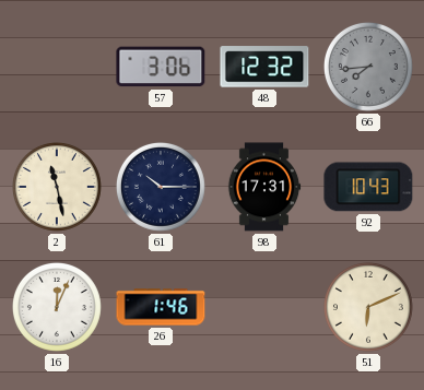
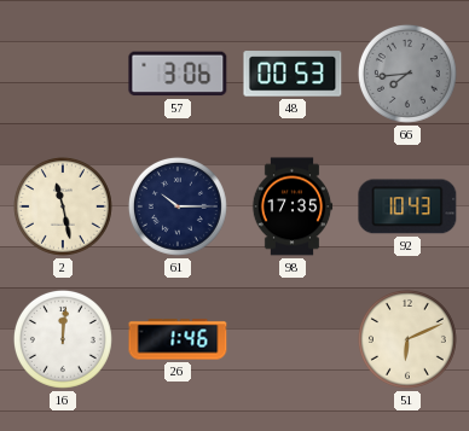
48: 12:32 -> 00:53
98: 17:31 -> 17:35
16: 12:04 -> 12:01
